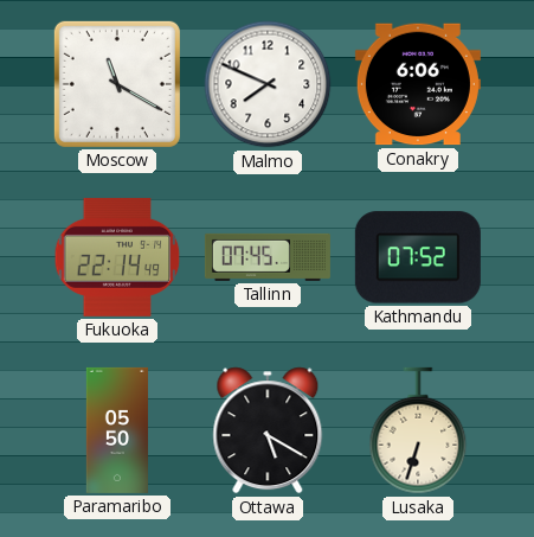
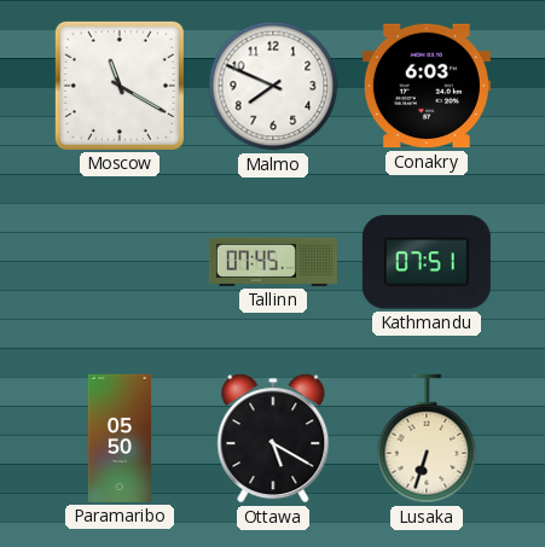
Conakry: 6:06 -> 6:03
Fukuoka: 22:14 -> none
Kathmandu: 07:52 -> 07:51
